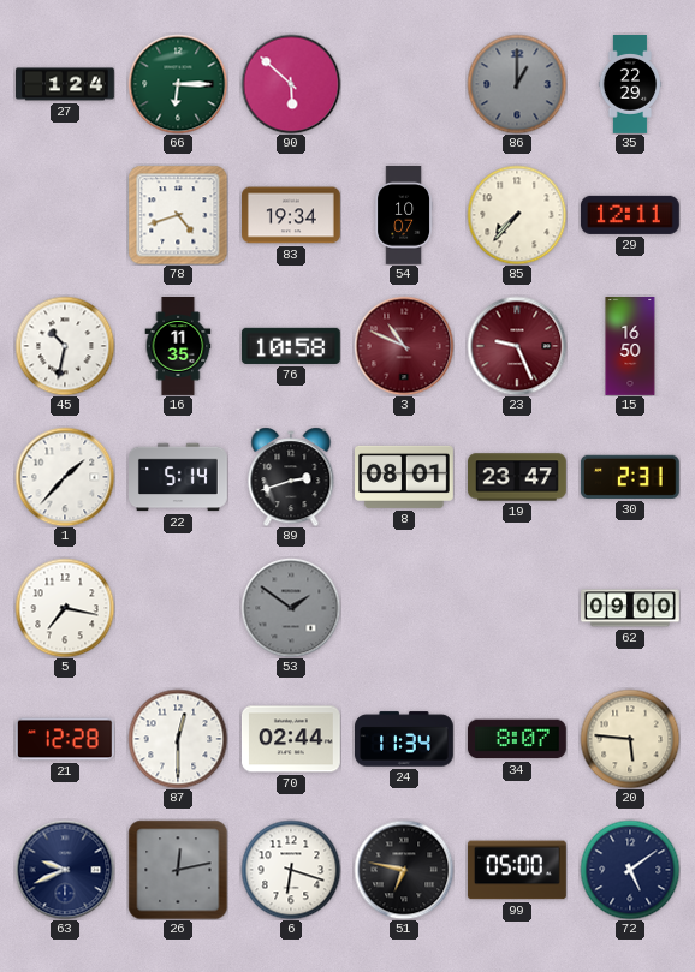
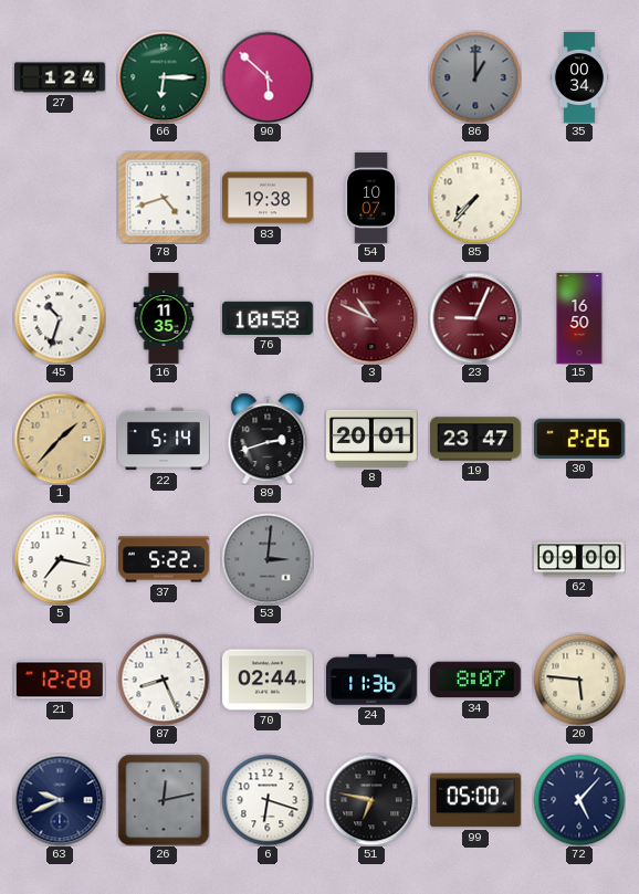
35: 22:29 -> 00:34
83: 19:34 -> 19:38
29: 12:11 -> none
45: 10:32 -> 10:33
23: 9:26 -> 9:04
1 dial: white -> champagne
8: 08:01 -> 20:01
30: 2:31 -> 2:26
37: none -> 5:22
53: 1:51 -> 3:01
87: 12:30 -> 8:26
24: 11:34 -> 11:36
72: 5:09 -> 5:07
